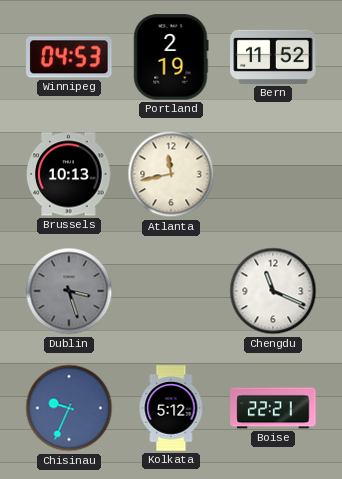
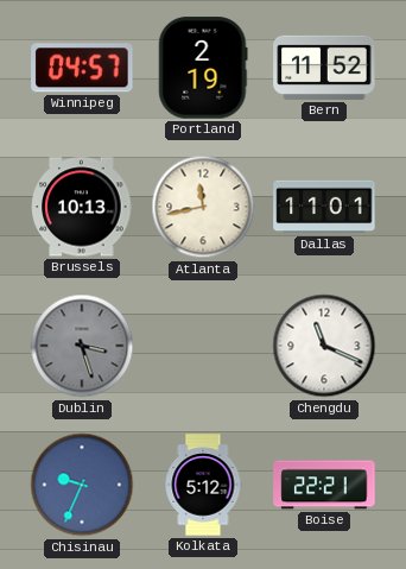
Winnipeg: 04:53 -> 04:57
Dallas: none -> 11:01
